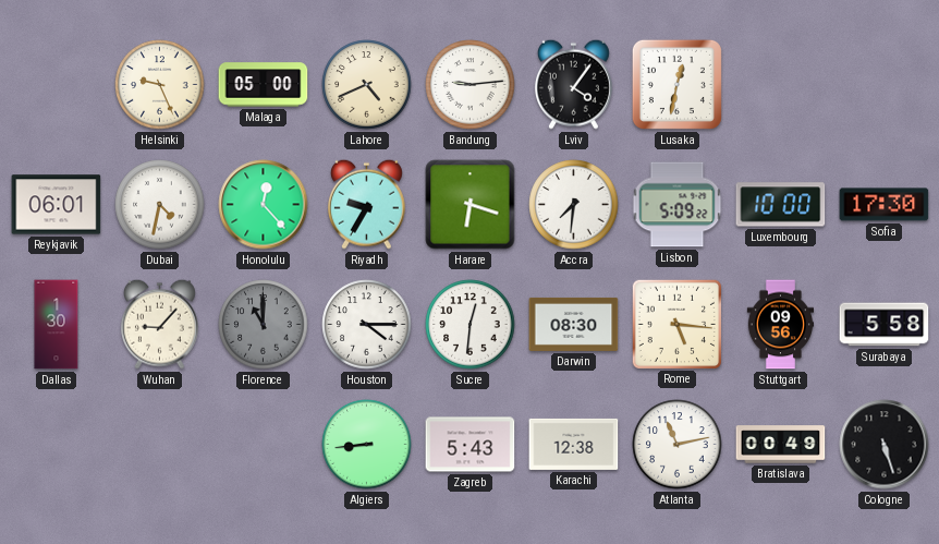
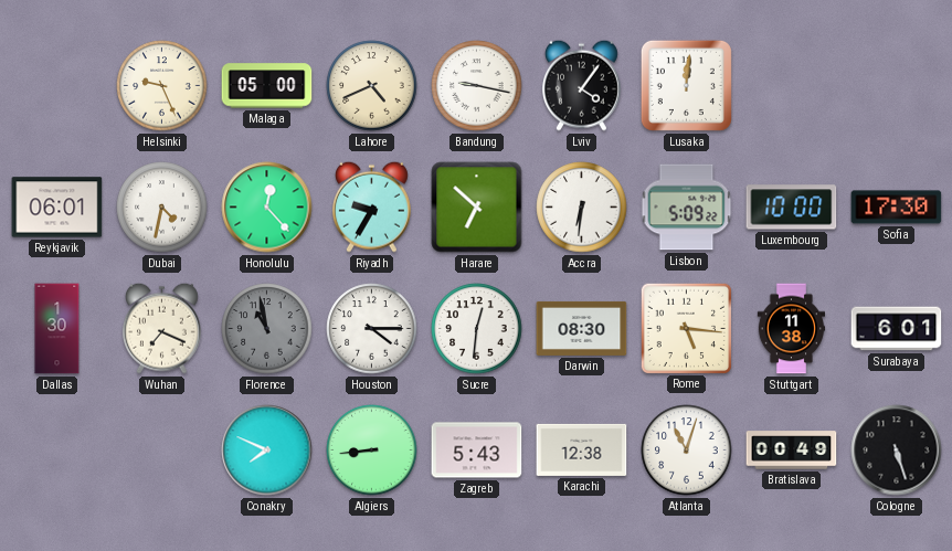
Bandung: 9:14 -> 9:17
Lusaka: 12:32 -> 12:01
Harare: 6:18 -> 6:52
Accra: 7:31 -> 6:31
Wuhan: 9:07 -> 7:19
Florence: 11:00 -> 10:58
Stuttgart: 09:56 -> 11:38
Surabaya: 5:58 -> 6:01
Conakry: none -> 7:49
Atlanta: 11:13 -> 11:03
